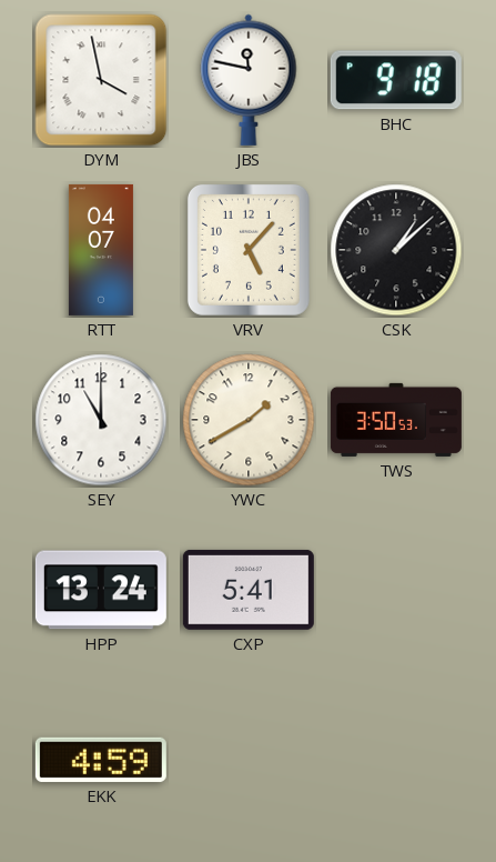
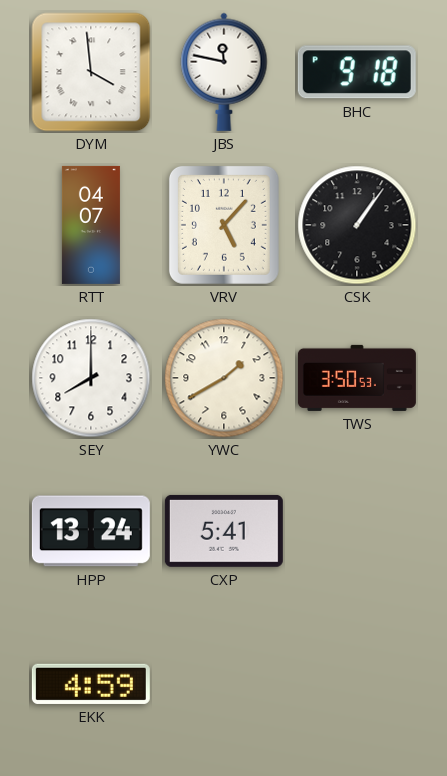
DYM: 3:58 -> 3:59
CSK: 1:08 -> 1:06
SEY: 11:00 -> 8:00
